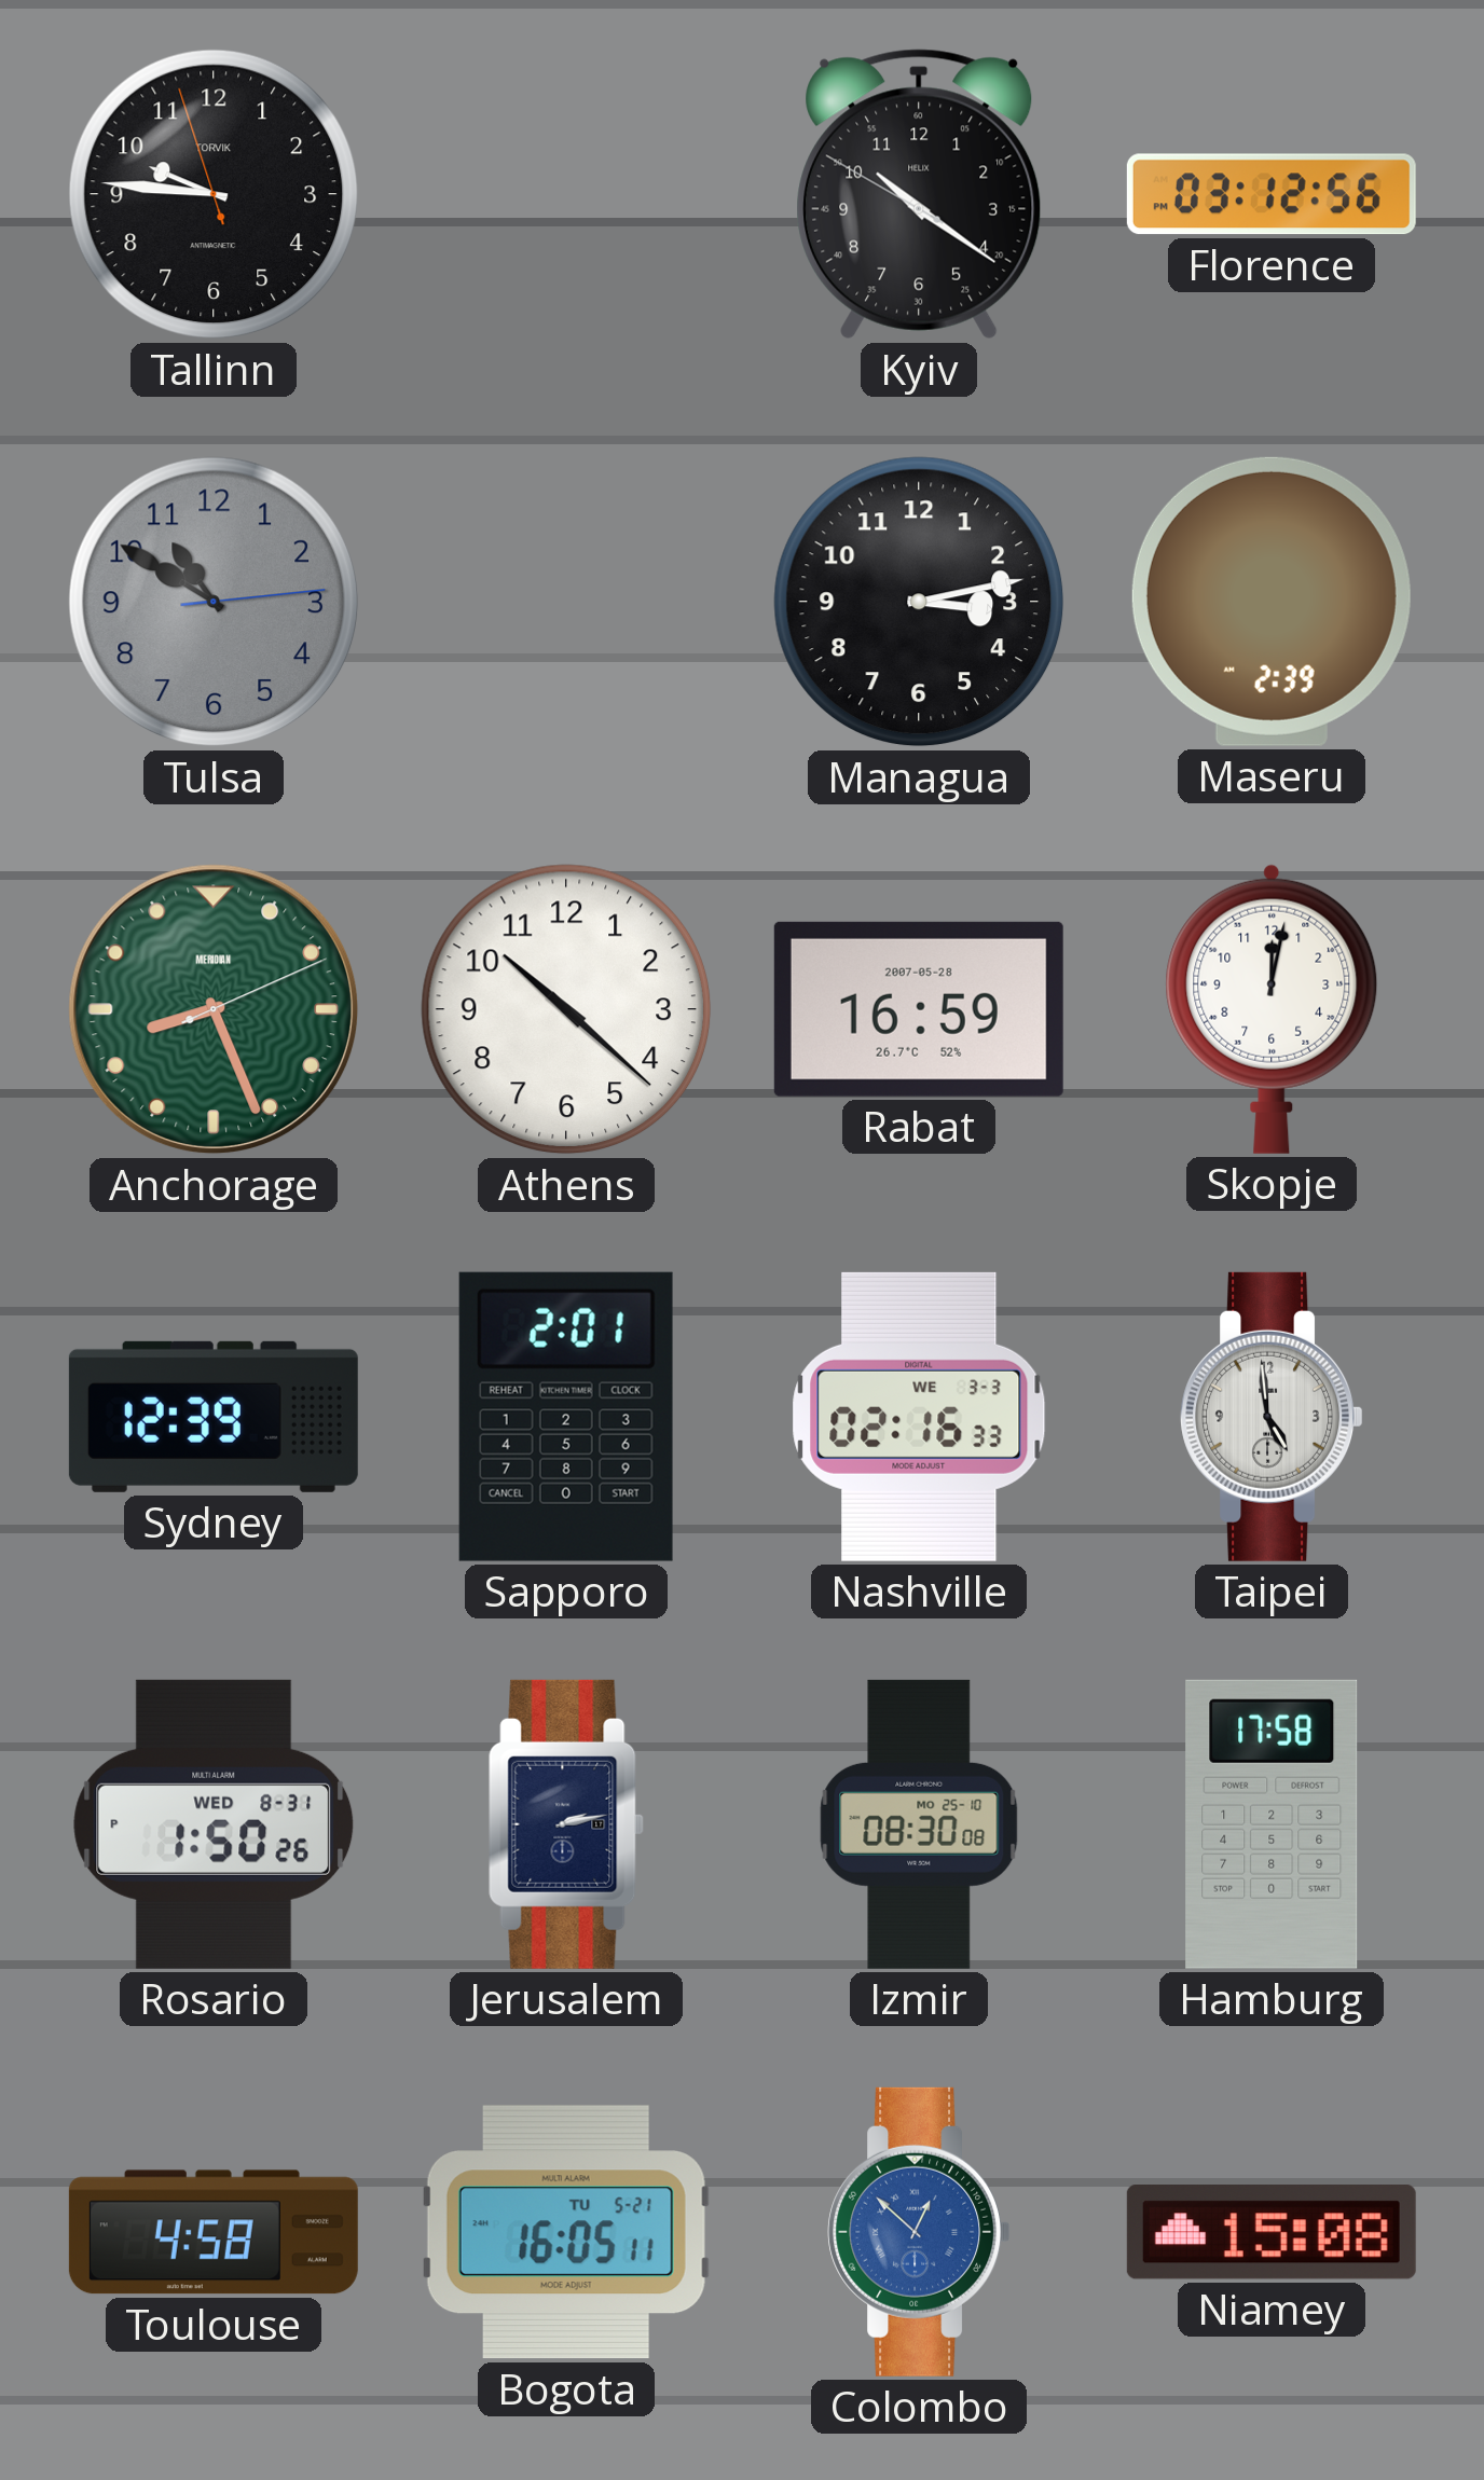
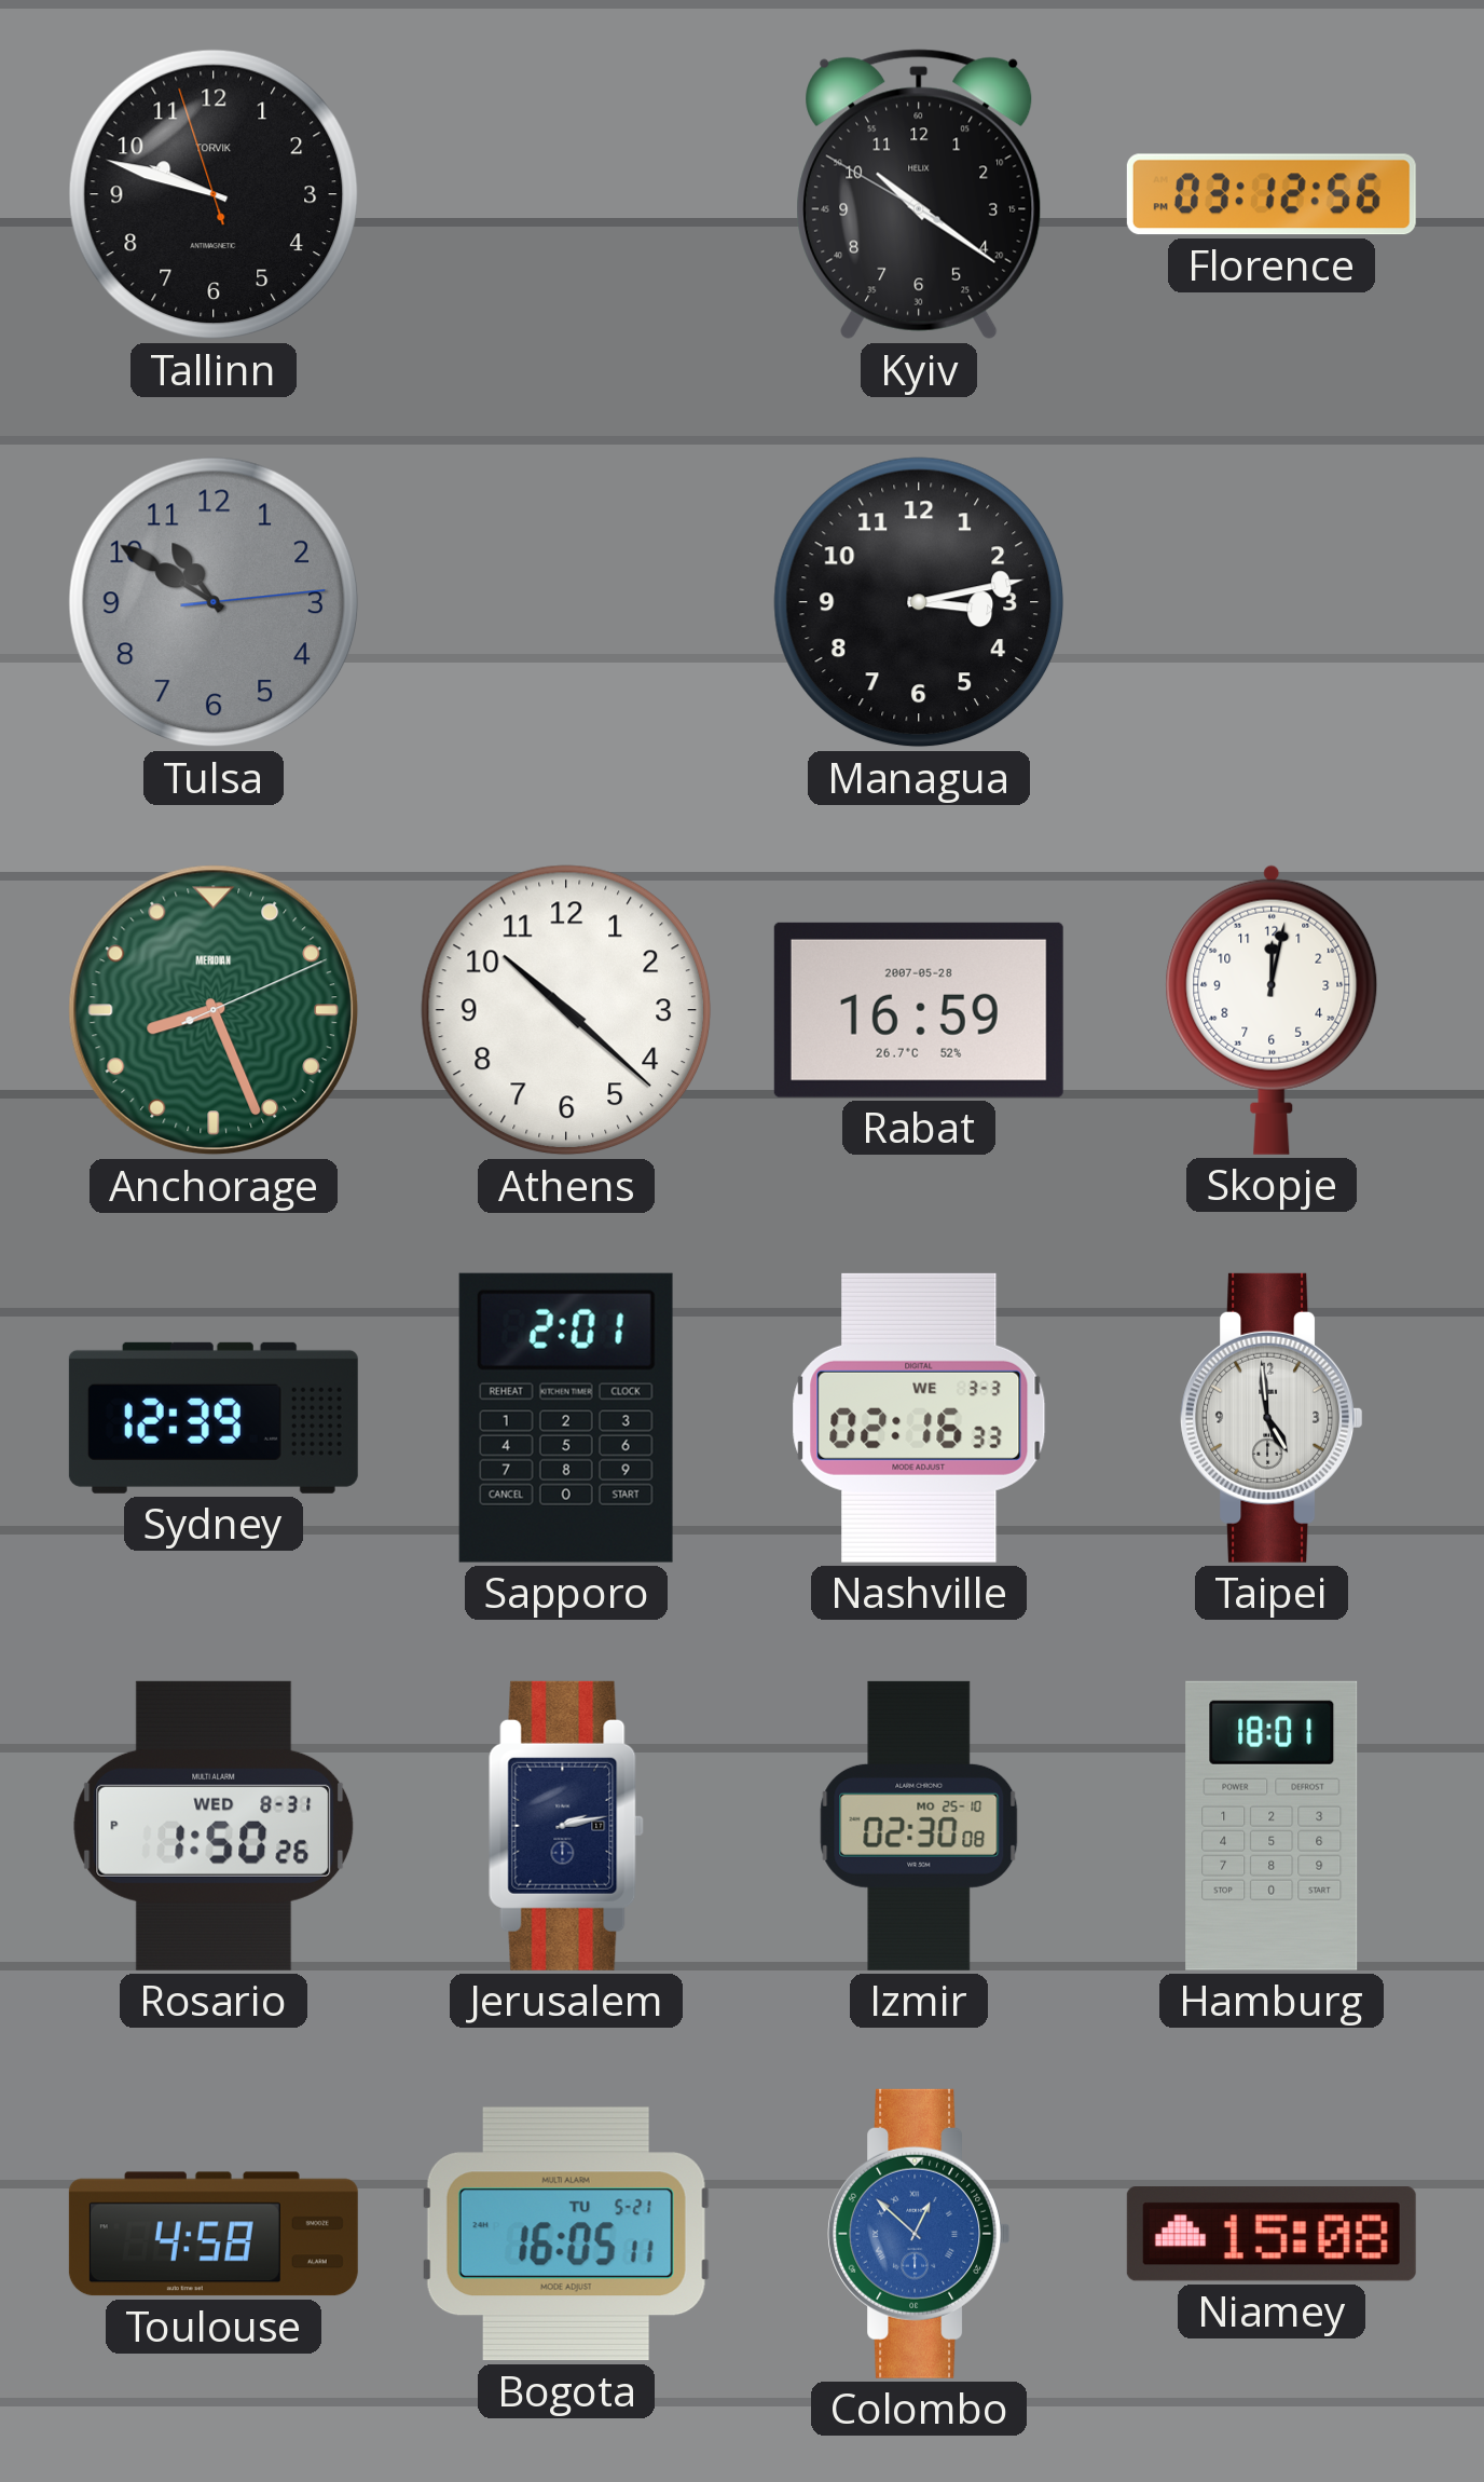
Tallinn: 9:45 -> 9:47
Maseru: 2:39 -> none
Izmir: 08:30 -> 02:30
Hamburg: 17:58 -> 18:01
